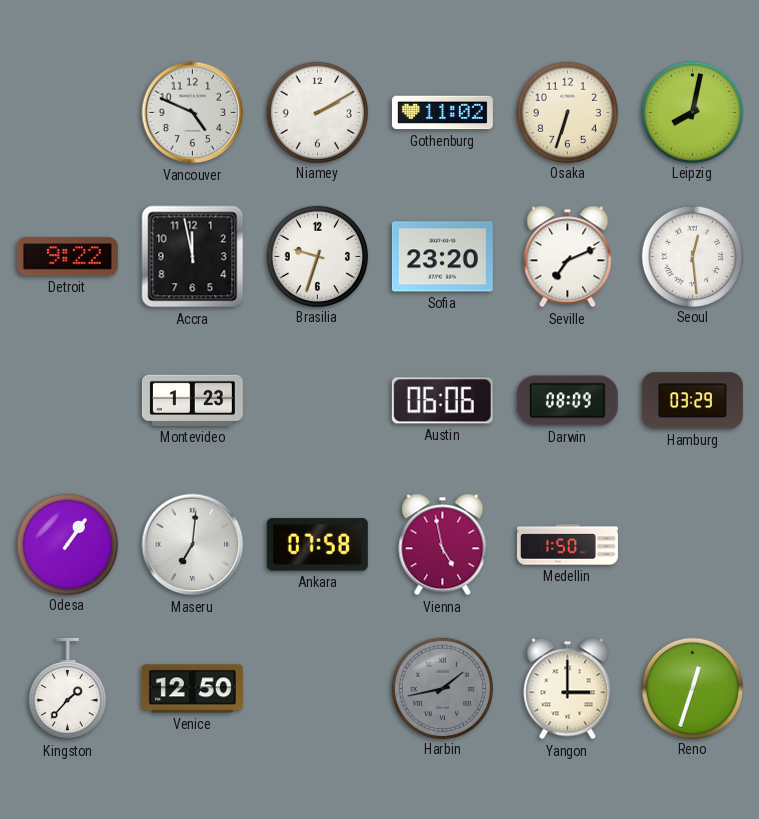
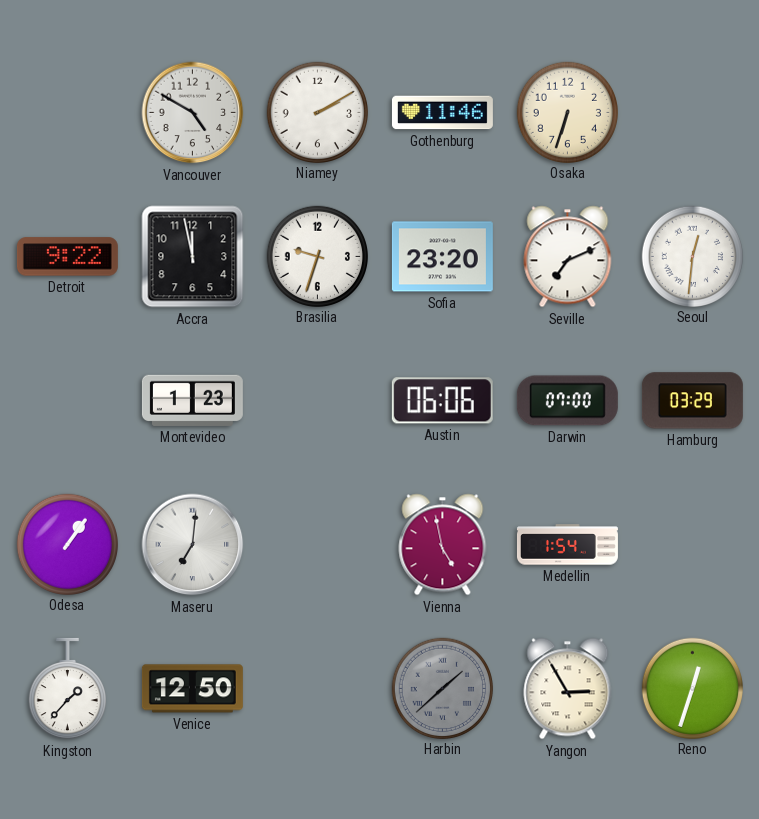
Vancouver: 4:49 -> 4:50
Gothenburg: 11:02 -> 11:46
Leipzig: 8:02 -> none
Seoul: 12:29 -> 12:31
Darwin: 08:09 -> 07:00
Ankara: 07:58 -> none
Medellin: 1:50 -> 1:54
Harbin: 1:43 -> 1:38
Yangon: 3:00 -> 2:55
